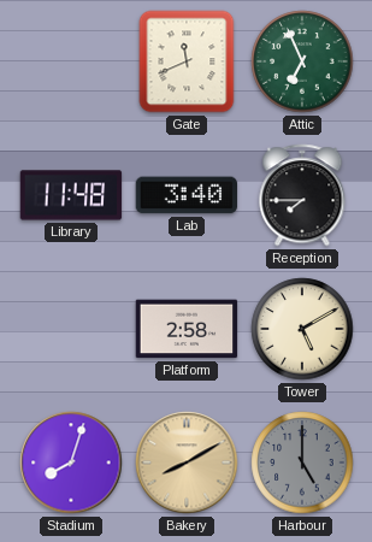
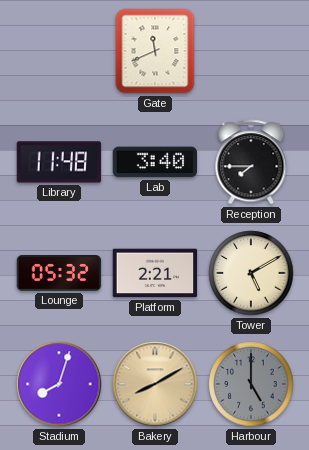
Attic: 6:56 -> none
Lounge: none -> 05:32
Platform: 2:58 -> 2:21
